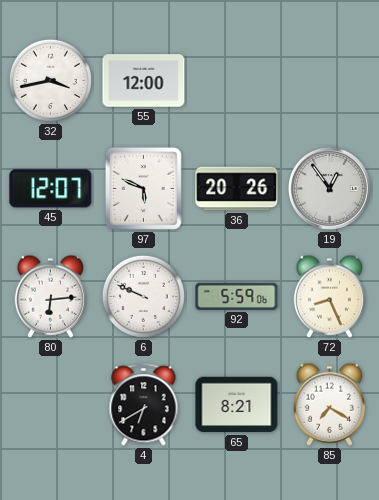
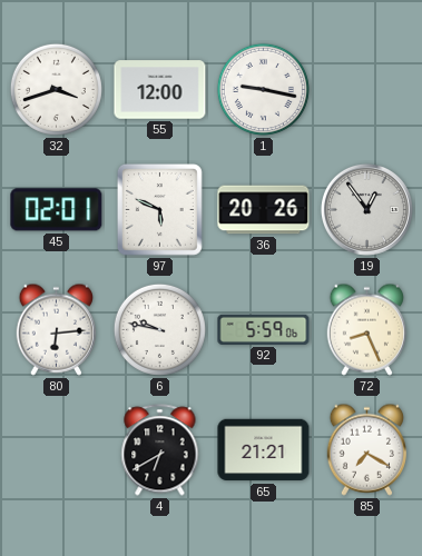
32: 3:43 -> 3:42
1: none -> 9:17
45: 12:07 -> 02:01
6: 9:49 -> 9:47
65: 8:21 -> 21:21
